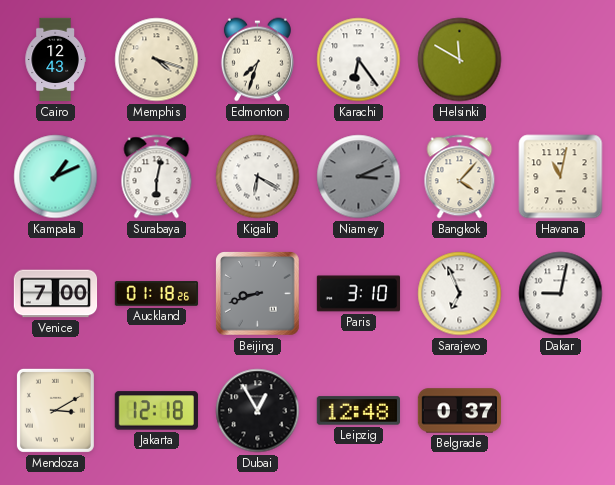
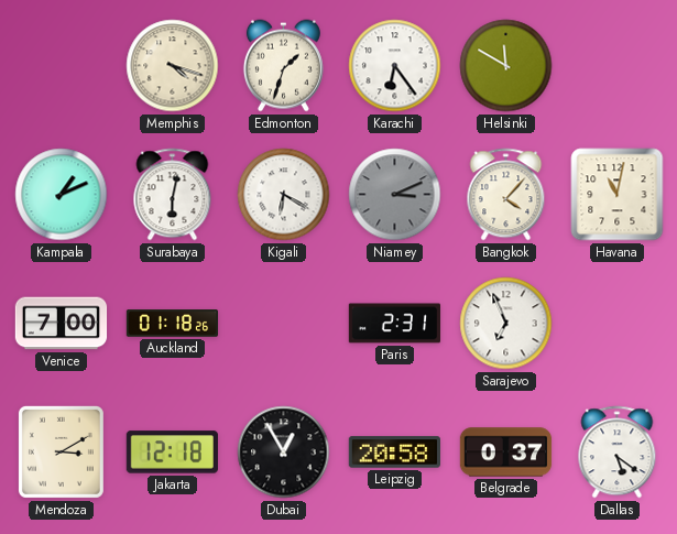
Cairo: 12:43 -> none
Edmonton: 7:33 -> 1:33
Beijing: 8:42 -> none
Paris: 3:10 -> 2:31
Dakar: 9:02 -> none
Leipzig: 12:48 -> 20:58
Dallas: none -> 5:21
